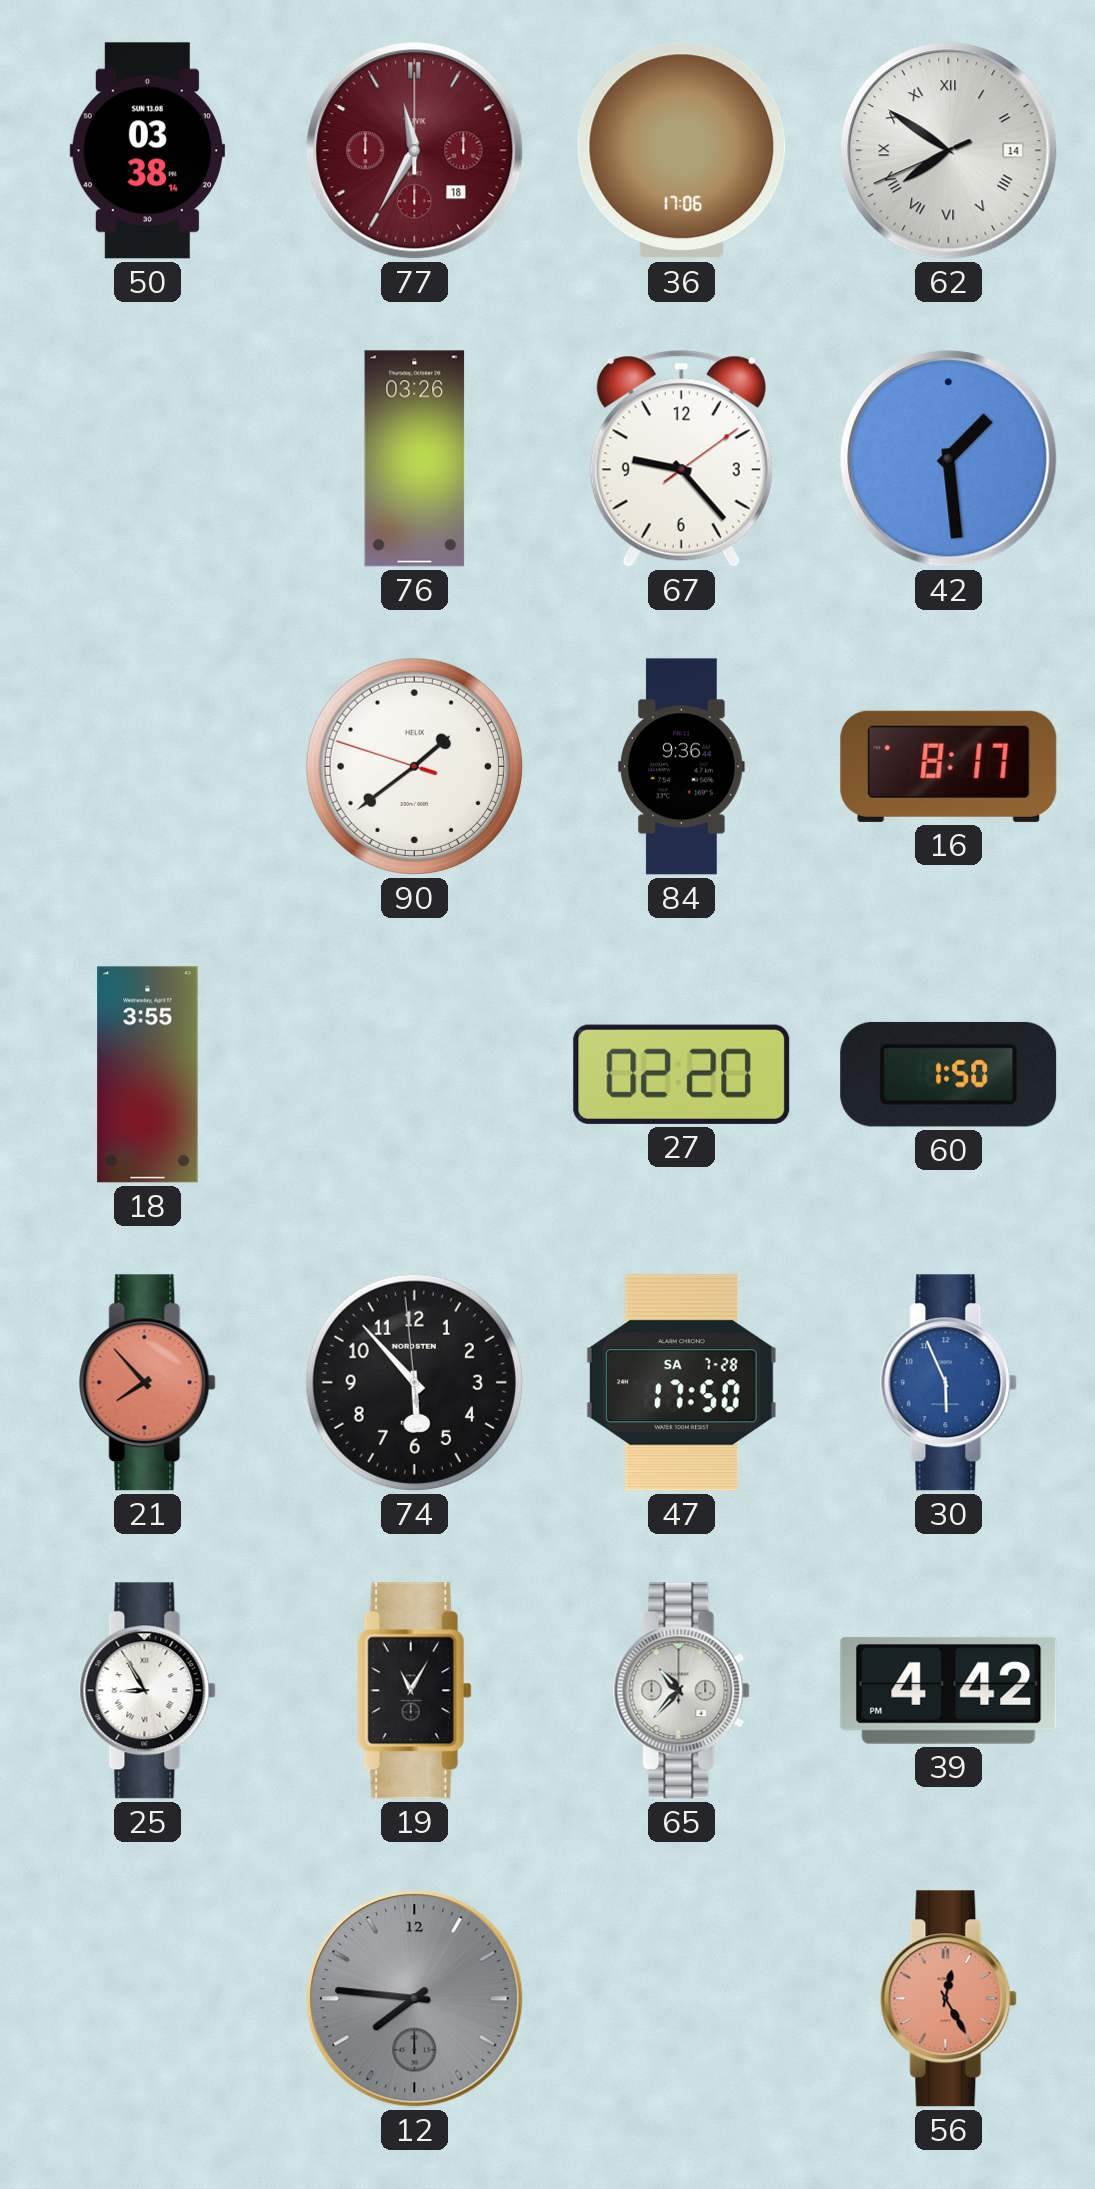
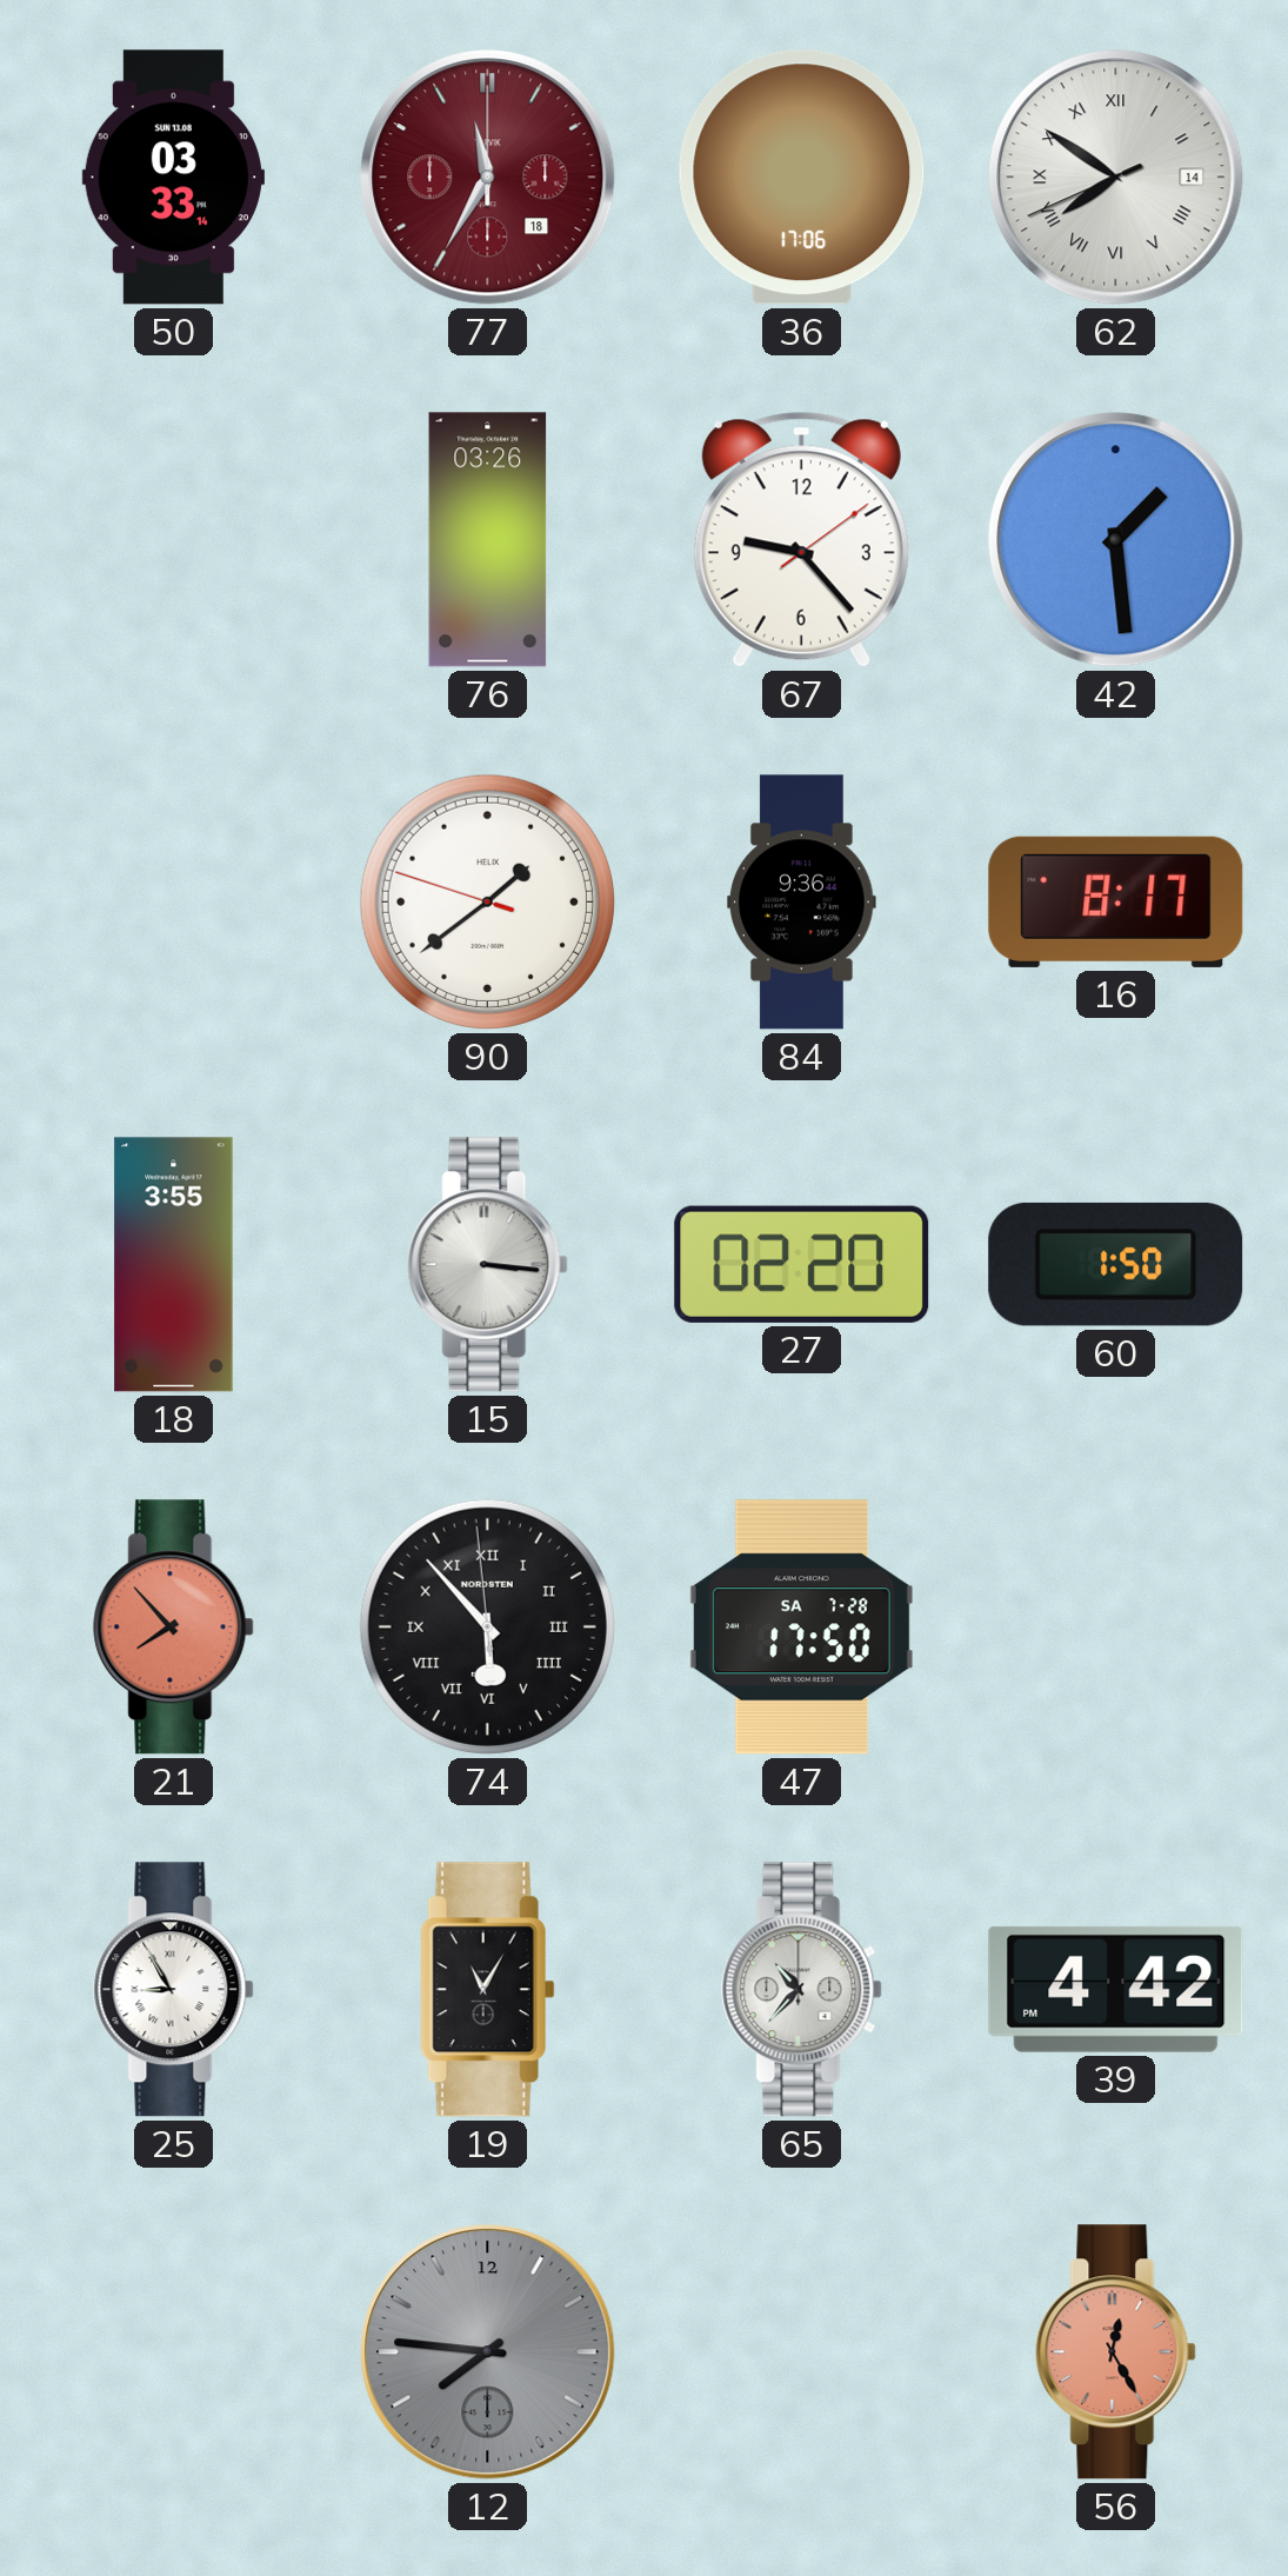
50: 03:38 -> 03:33
15: none -> 3:16
74 numerals: Arabic -> Roman
30: 5:56 -> none
